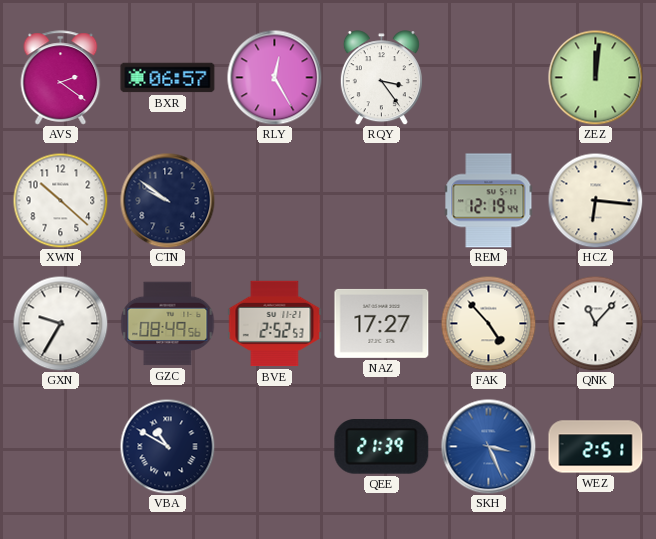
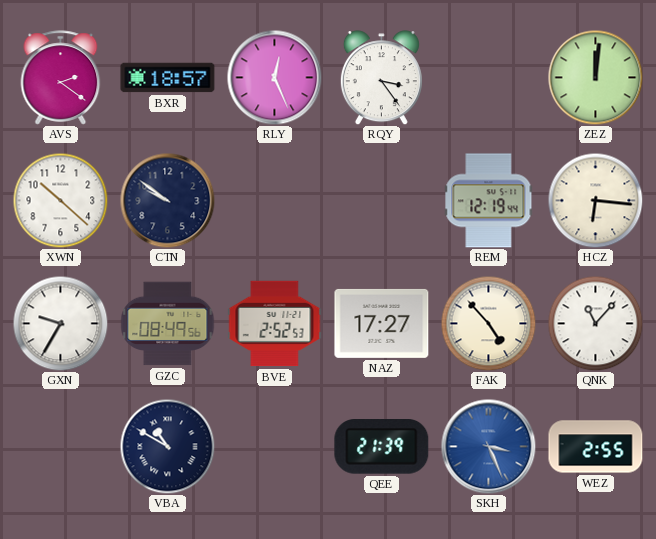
BXR: 06:57 -> 18:57
RLY: 12:25 -> 12:26
WEZ: 2:51 -> 2:55
